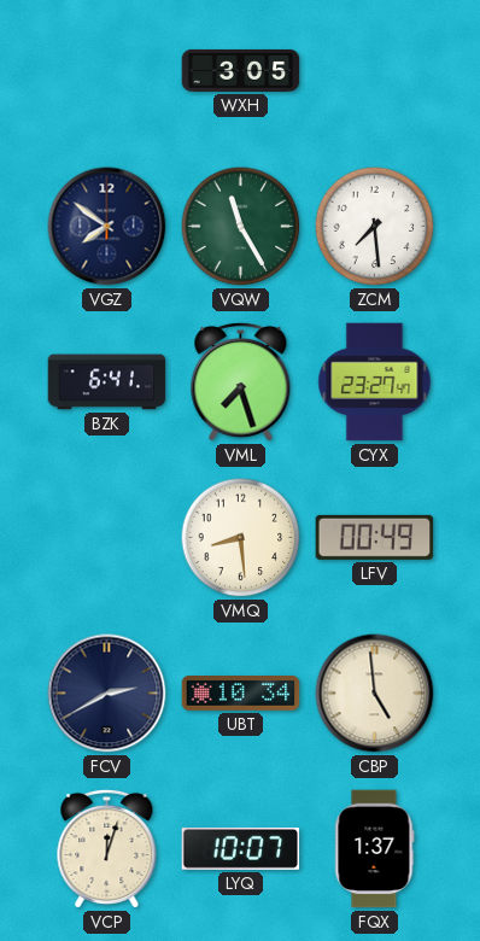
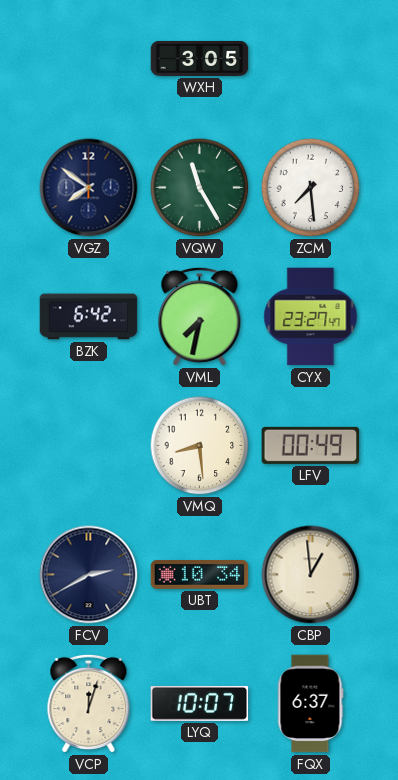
BZK: 6:41 -> 6:42
VML: 7:27 -> 7:32
CBP: 4:59 -> 12:59
FQX: 1:37 -> 6:37
